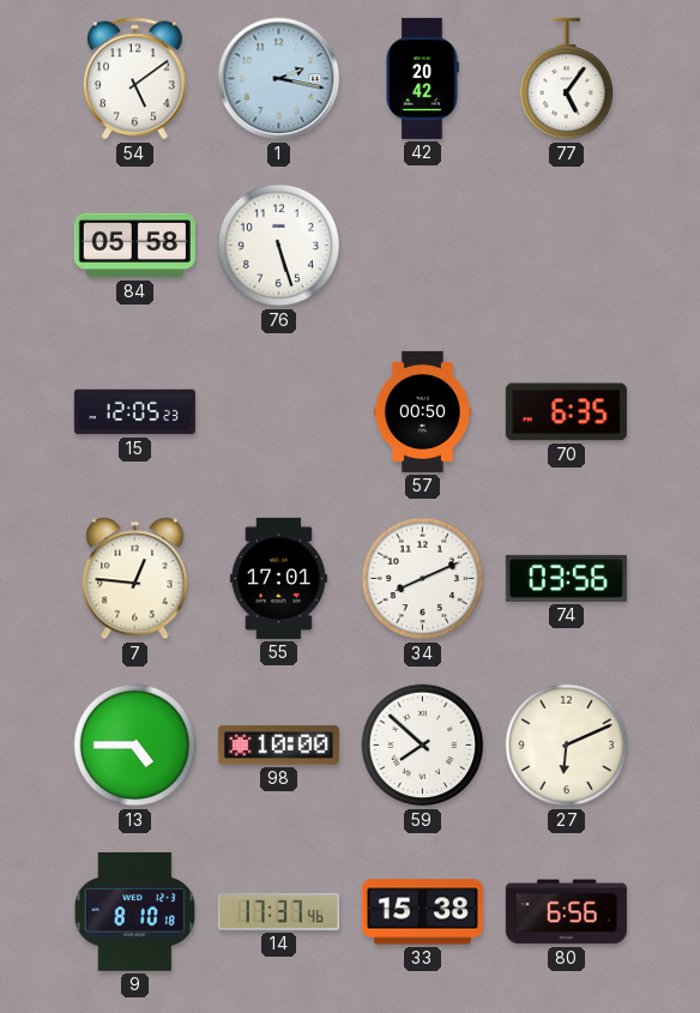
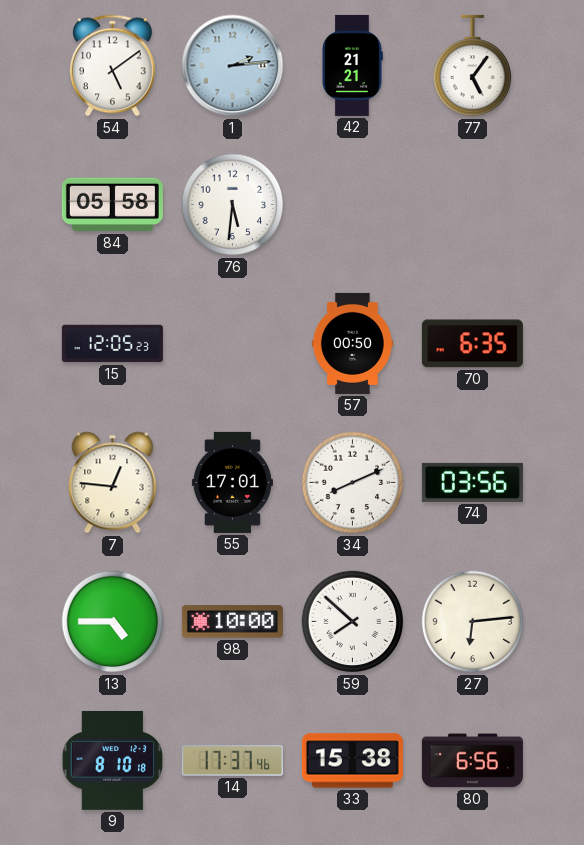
1: 2:17 -> 2:14
42: 20:42 -> 21:21
76: 5:27 -> 5:31
27: 6:11 -> 6:14
